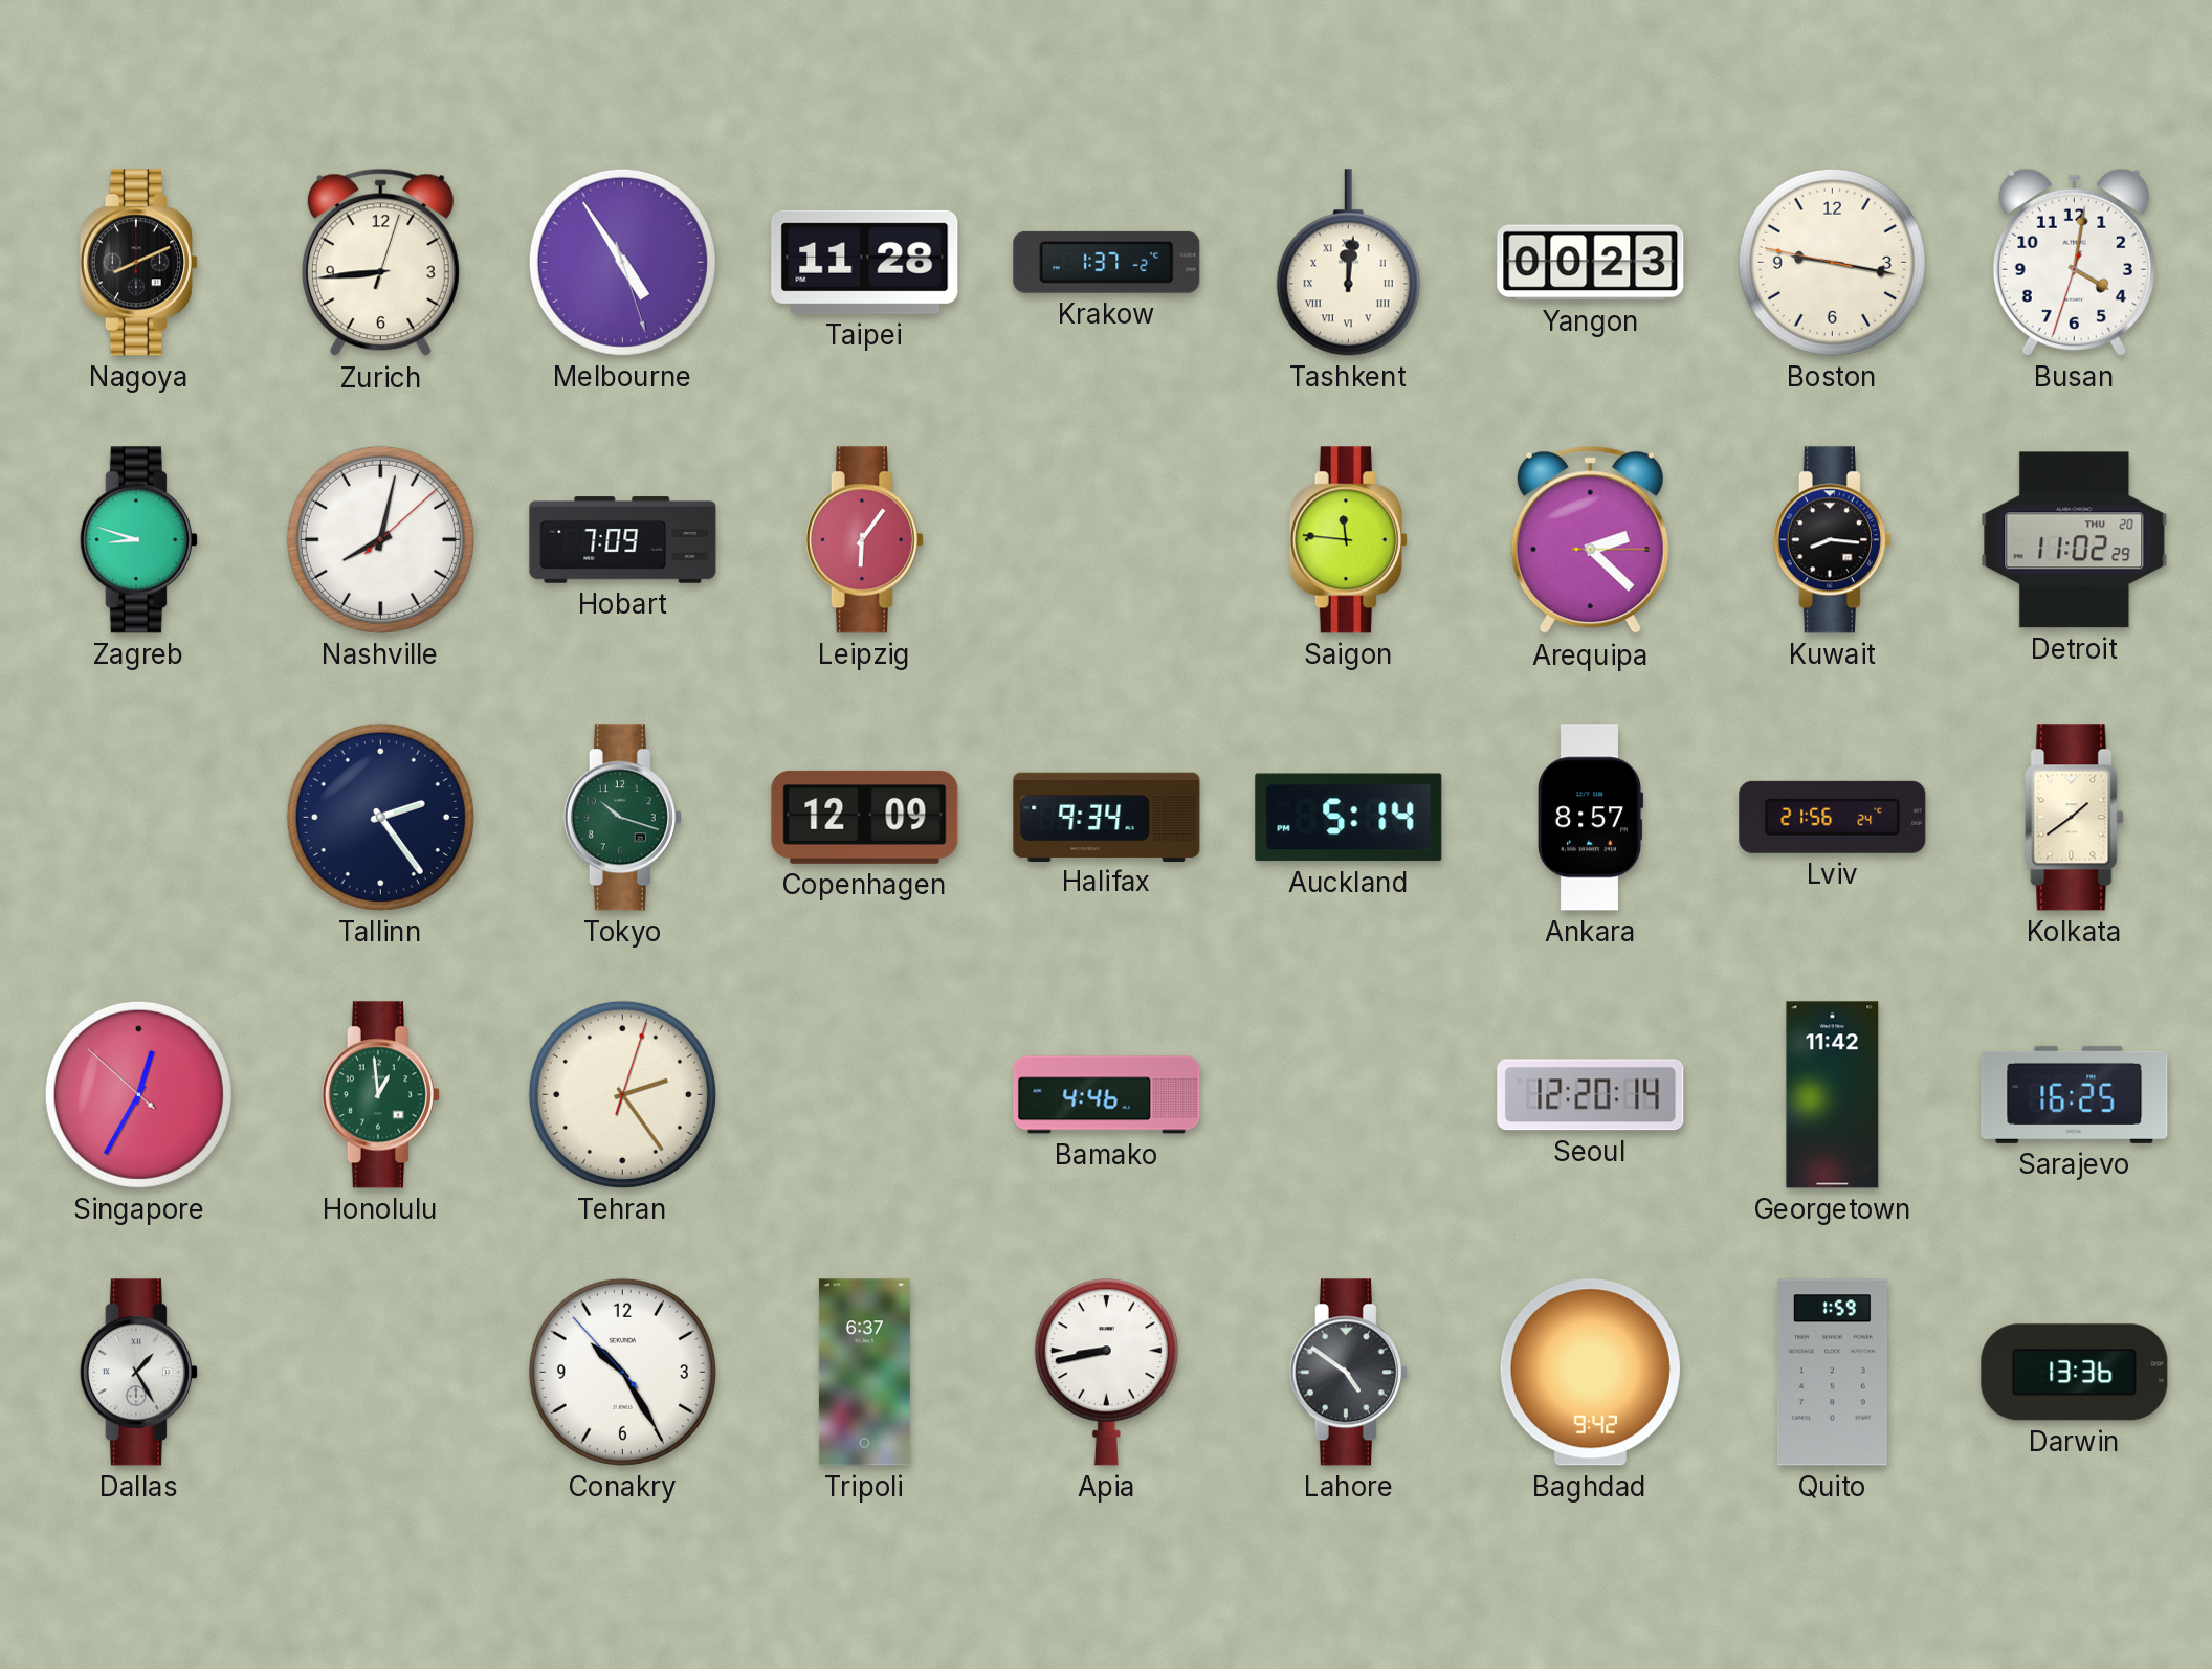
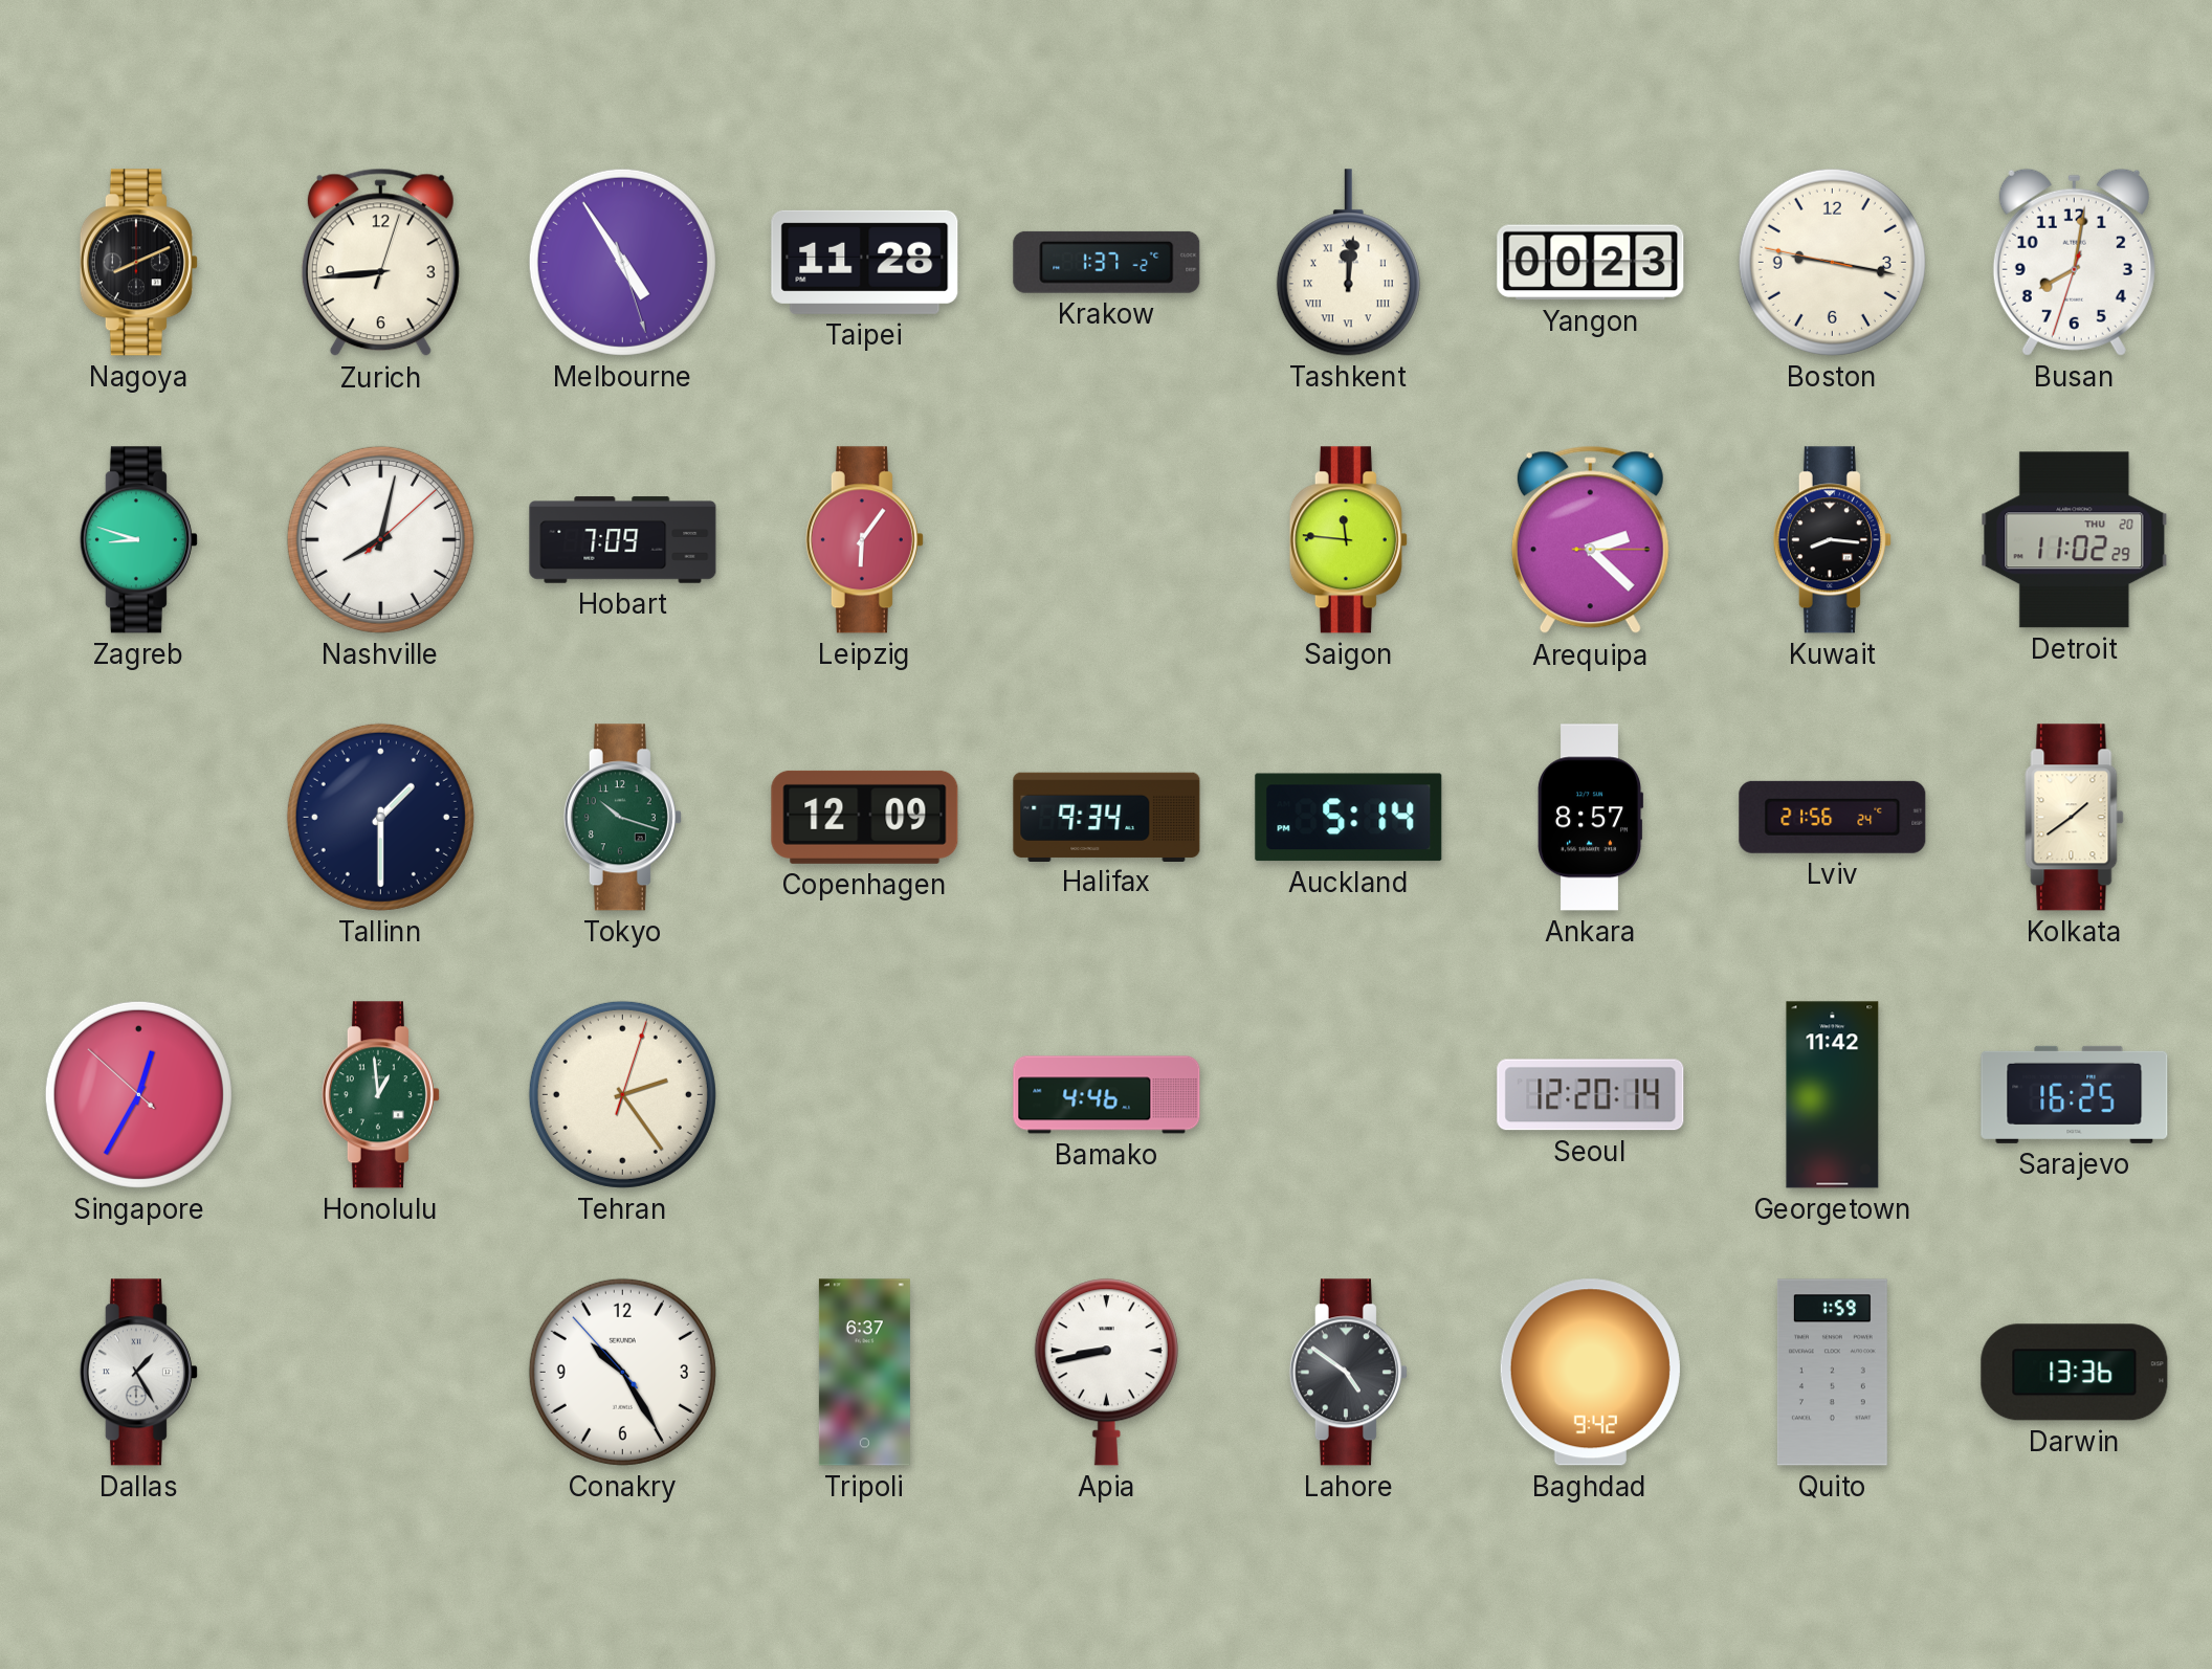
Busan: 4:01 -> 8:01
Tallinn: 2:24 -> 1:30
